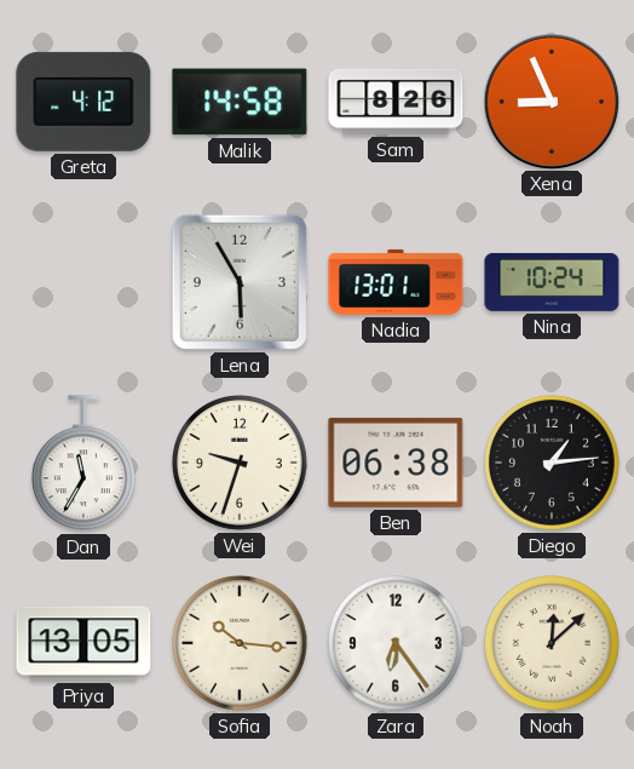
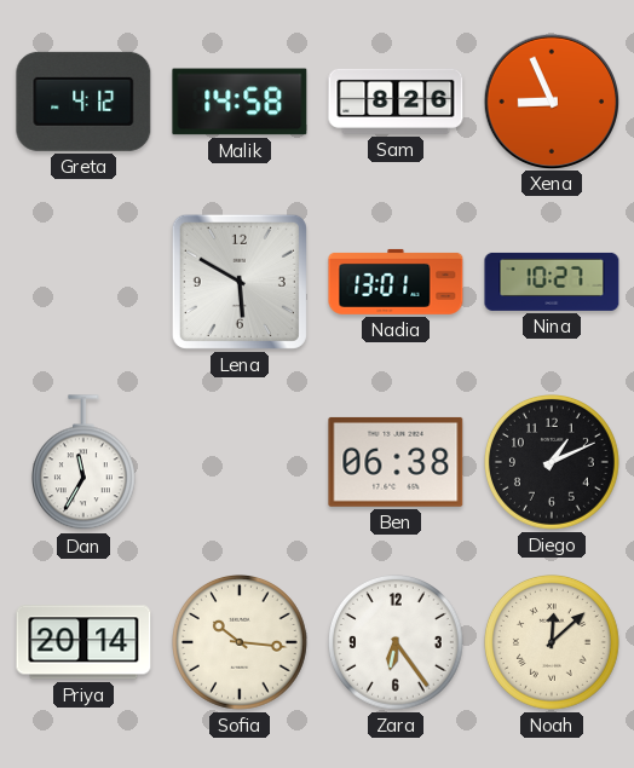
Lena: 5:55 -> 5:50
Nina: 10:24 -> 10:27
Wei: 9:33 -> none
Diego: 1:14 -> 1:11
Priya: 13:05 -> 20:14
